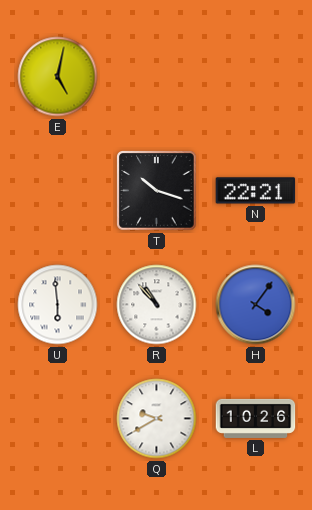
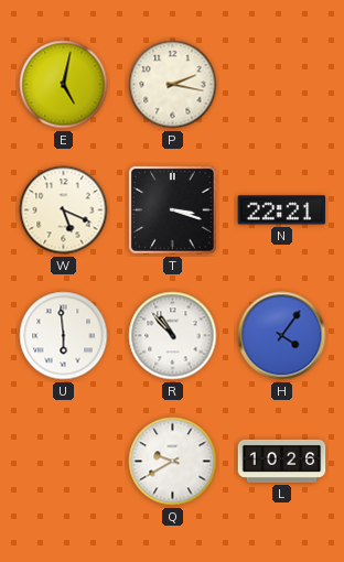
P: none -> 2:17
W: none -> 5:19
T: 10:18 -> 3:18
